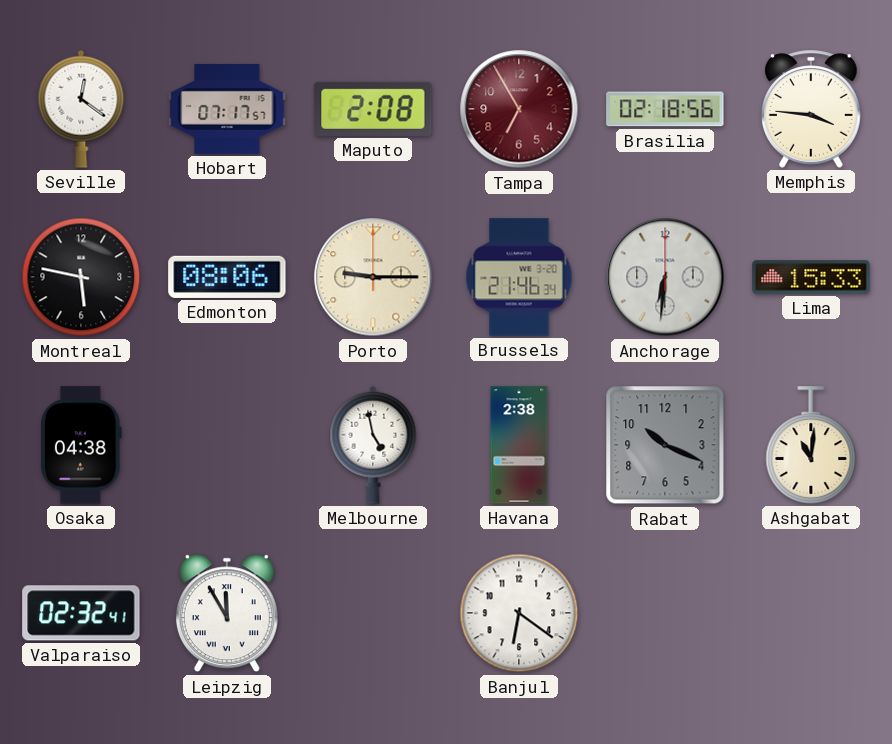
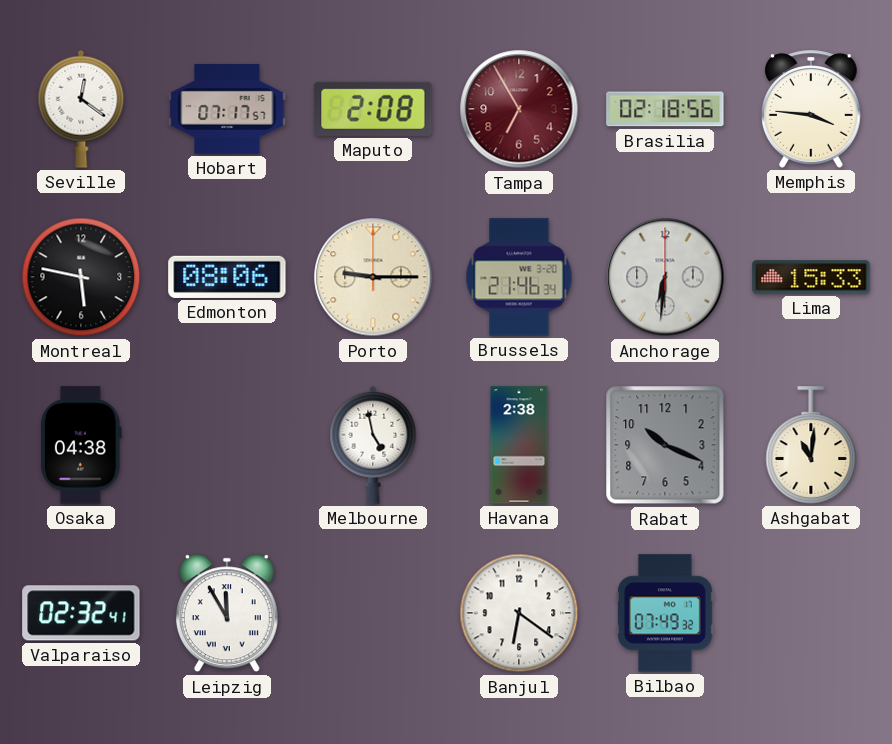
Bilbao: none -> 07:49
